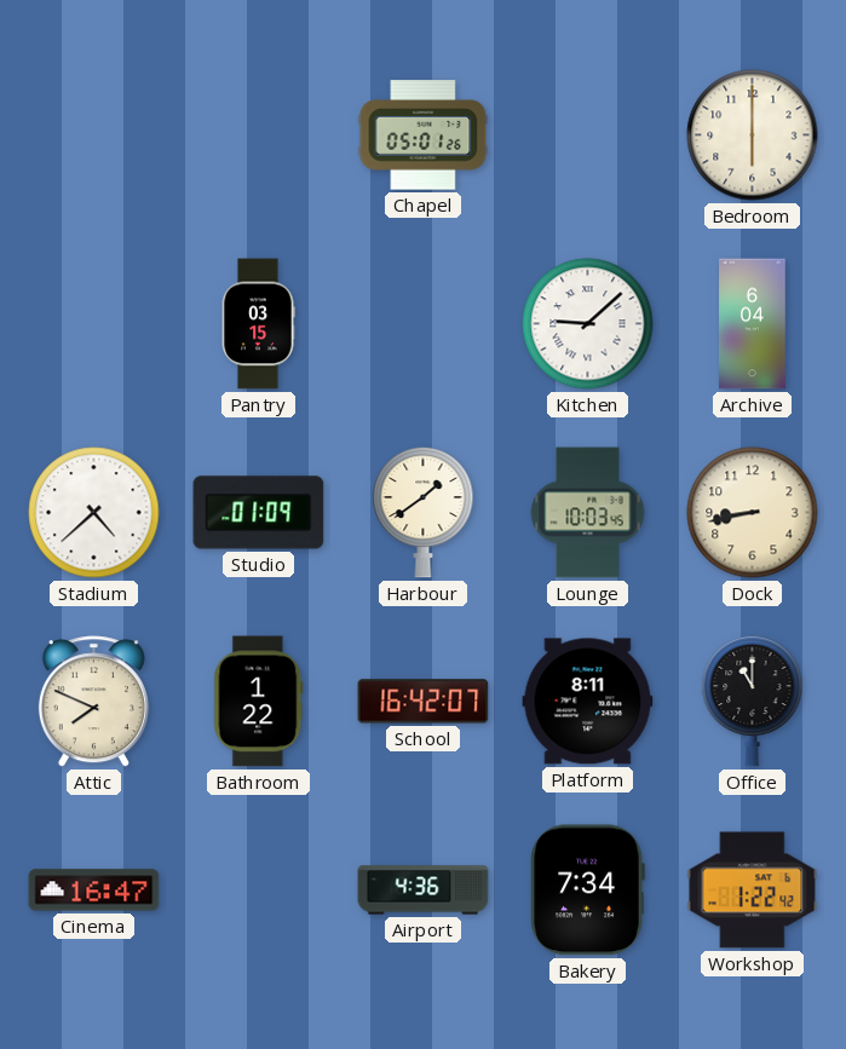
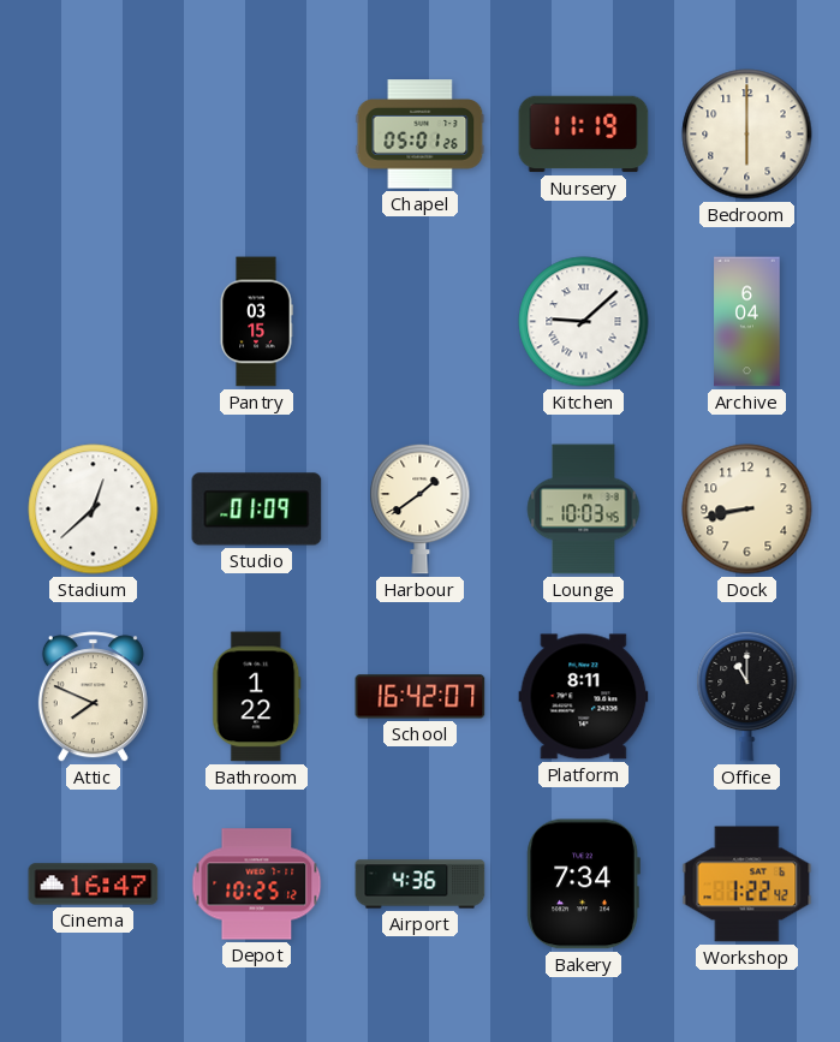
Nursery: none -> 11:19
Stadium: 4:38 -> 12:38
Depot: none -> 10:25
